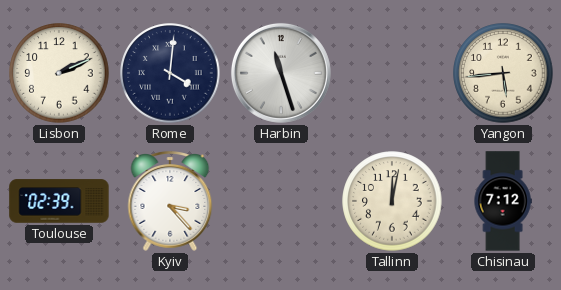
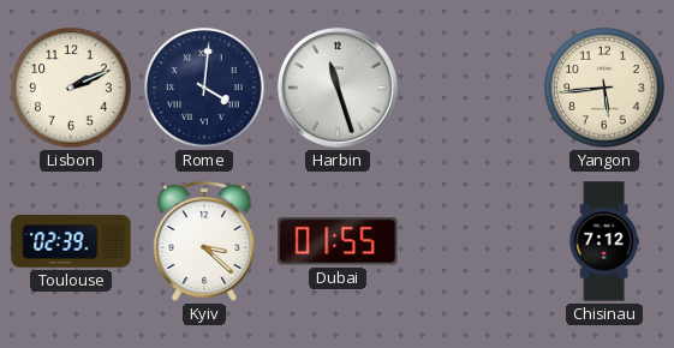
Kyiv: 3:23 -> 3:22
Dubai: none -> 01:55
Tallinn: 12:02 -> none
